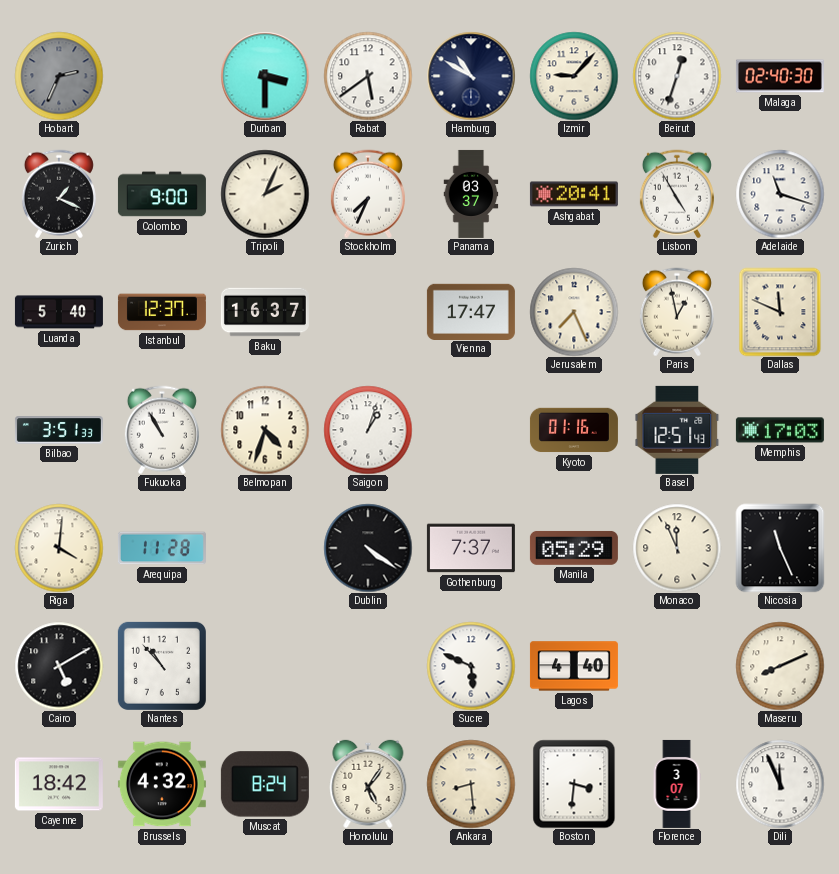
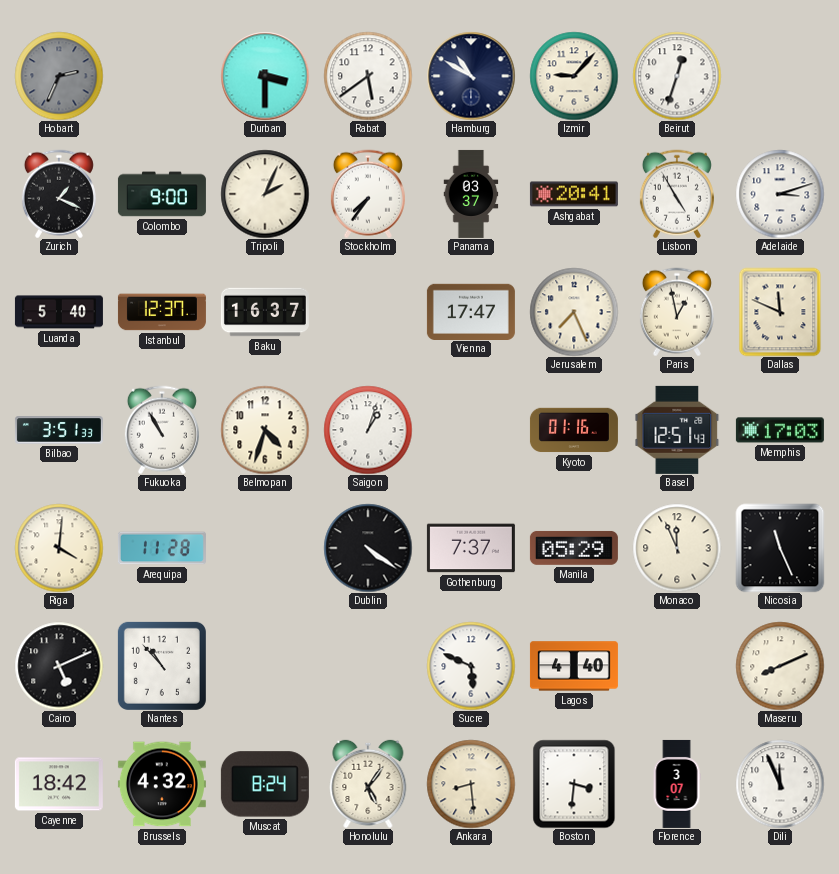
Malaga: 02:40 -> none
Stockholm: 7:34 -> 7:36
Adelaide: 11:18 -> 3:12
Cairo: 5:10 -> 5:11
